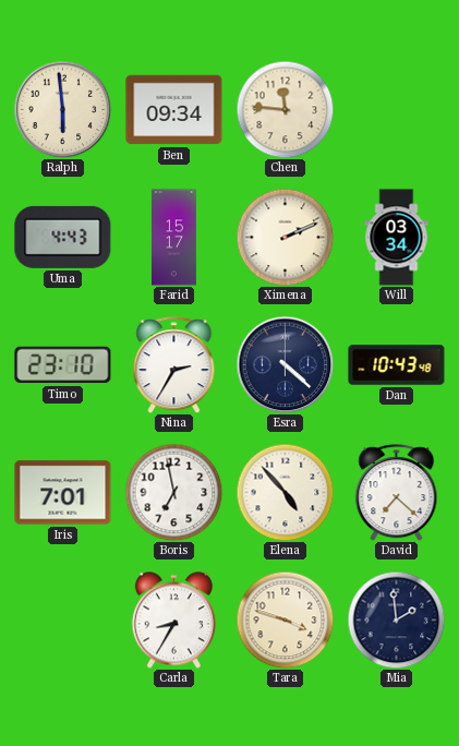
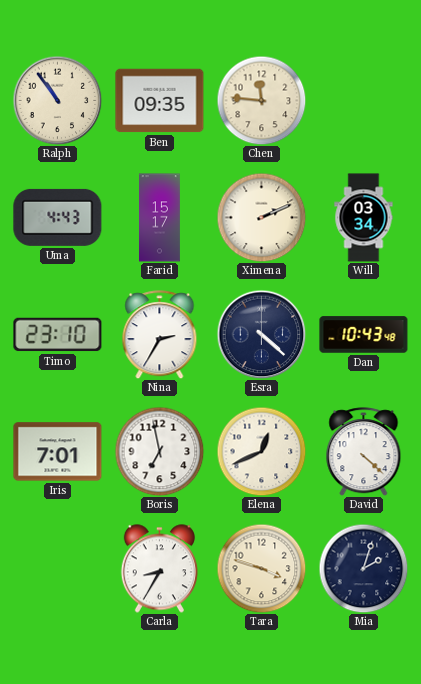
Ralph: 5:59 -> 10:54
Ben: 09:34 -> 09:35
Elena: 4:53 -> 12:41
David: 7:22 -> 4:22
Mia: 1:59 -> 2:03
